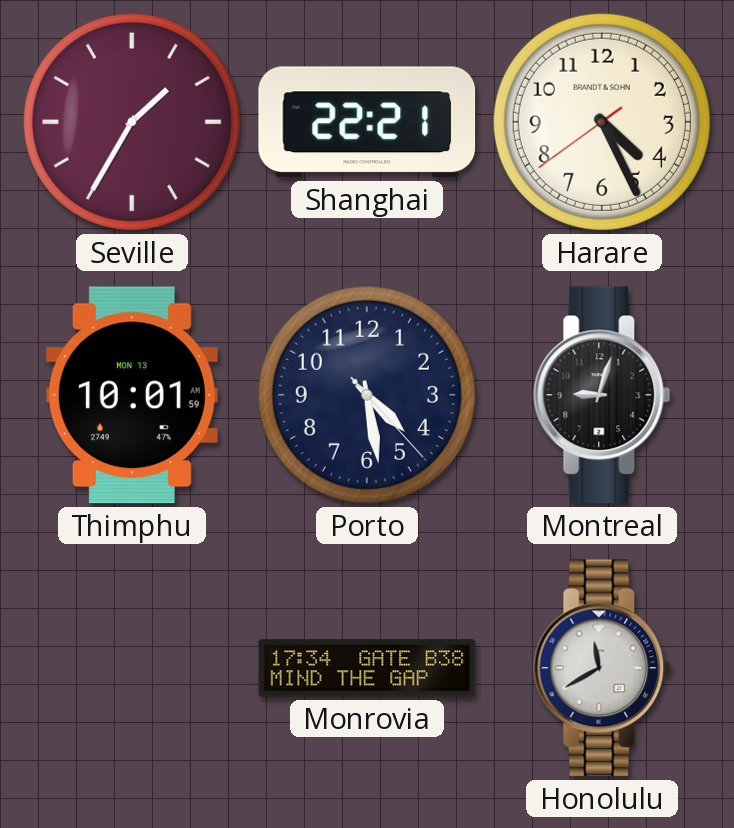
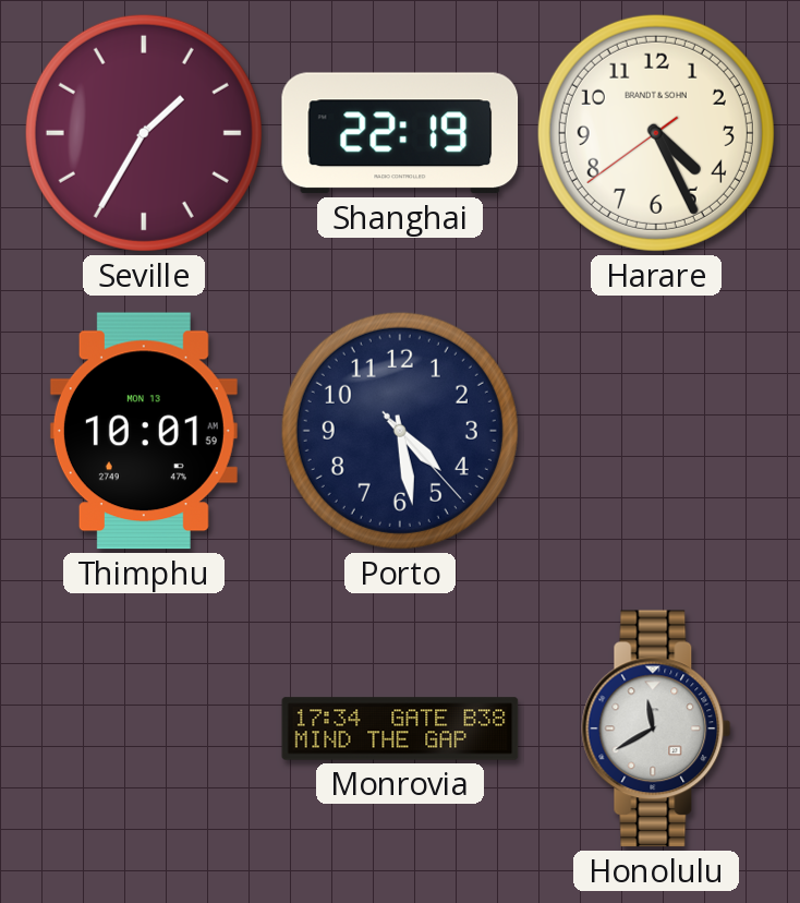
Shanghai: 22:21 -> 22:19
Montreal: 9:03 -> none
